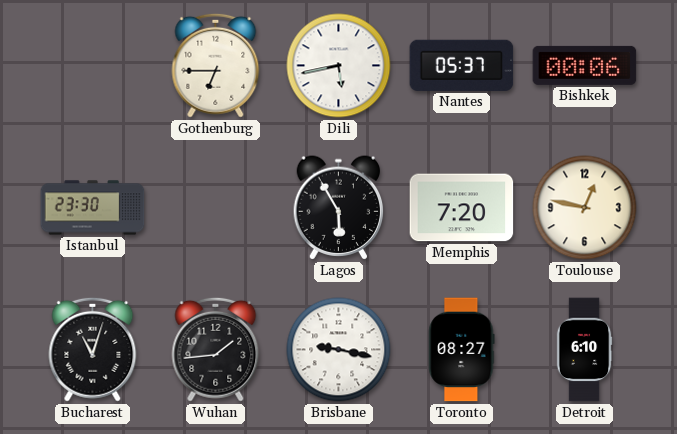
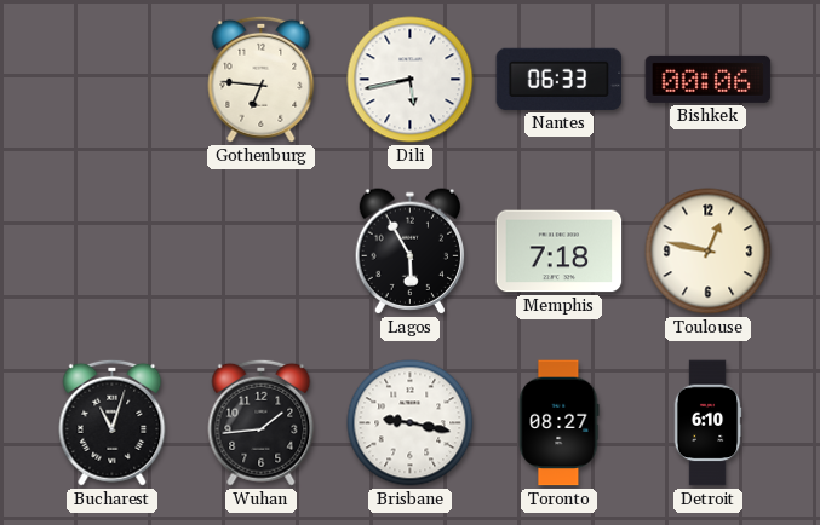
Gothenburg: 6:45 -> 6:46
Nantes: 05:37 -> 06:33
Istanbul: 23:30 -> none
Memphis: 7:20 -> 7:18
